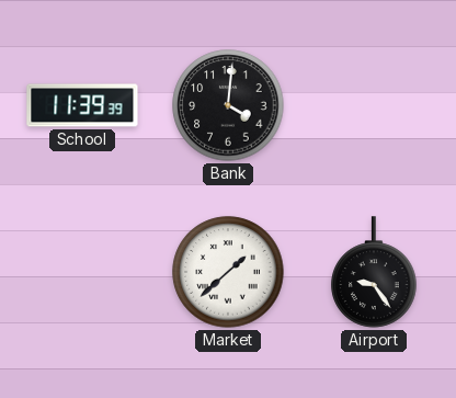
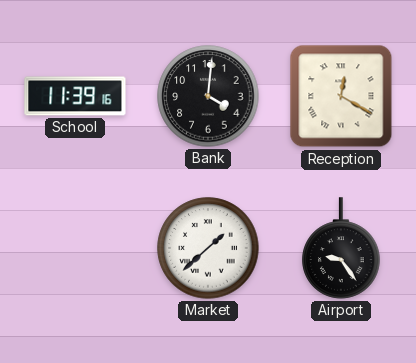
School: 11:39:39 -> 11:39:16
Reception: none -> 12:20
